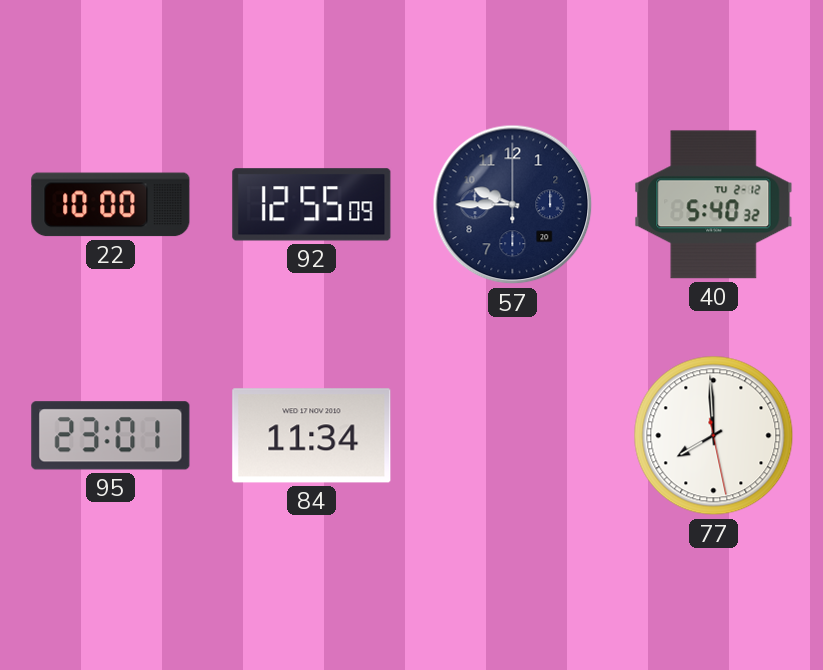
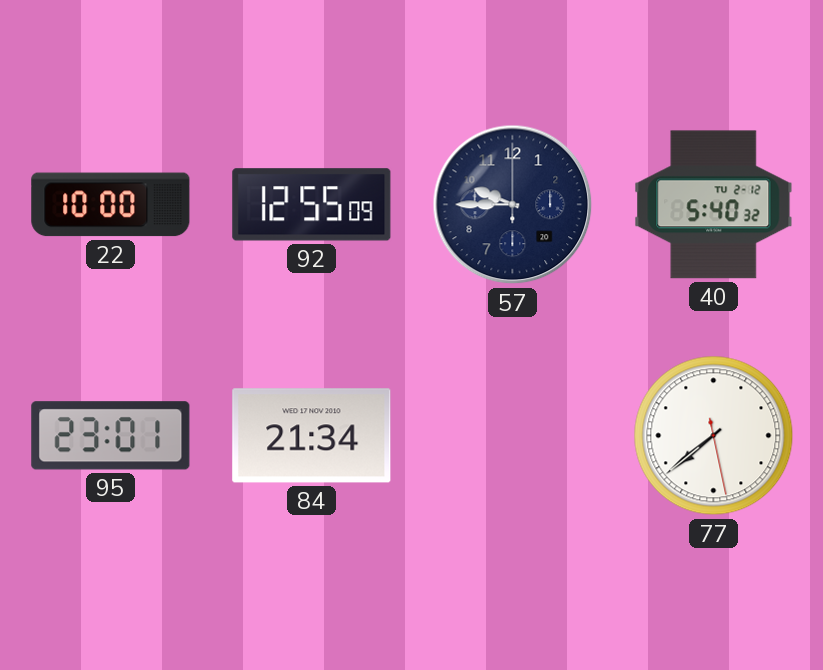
84: 11:34 -> 21:34
77: 7:59 -> 7:38
